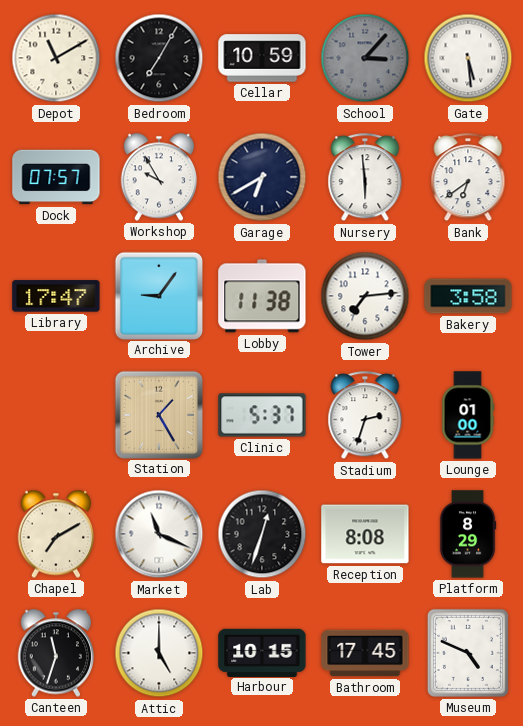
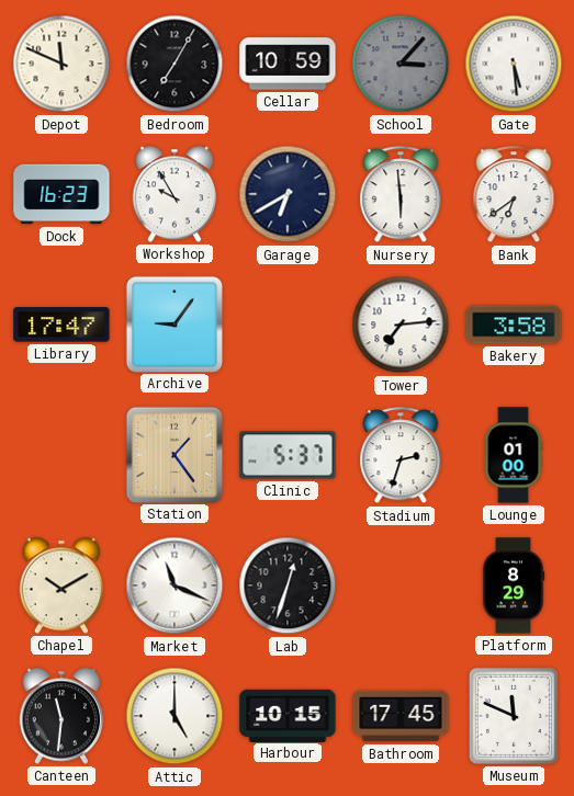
Depot: 11:10 -> 11:49
Dock: 07:57 -> 16:23
Lobby: 11:38 -> none
Station: 1:25 -> 1:24
Chapel: 7:10 -> 10:10
Reception: 8:08 -> none
Canteen: 11:33 -> 11:31
Museum: 4:49 -> 11:49
